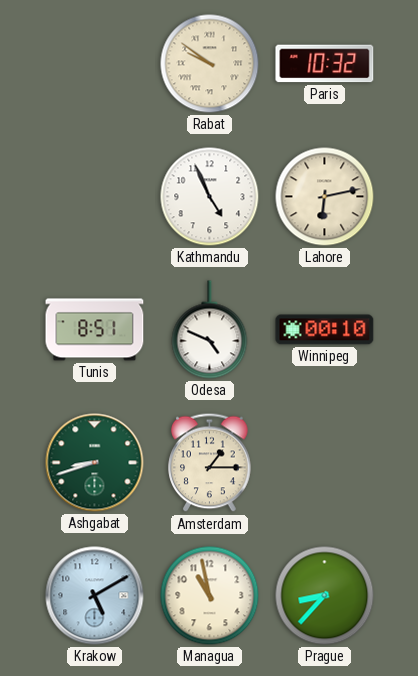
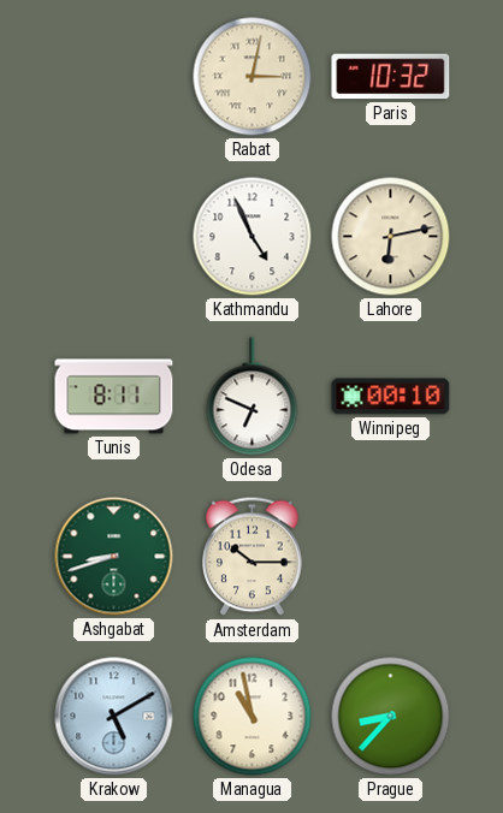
Rabat: 9:51 -> 3:02
Tunis: 8:51 -> 8:11
Odesa: 4:49 -> 6:49
Amsterdam: 1:15 -> 10:15
